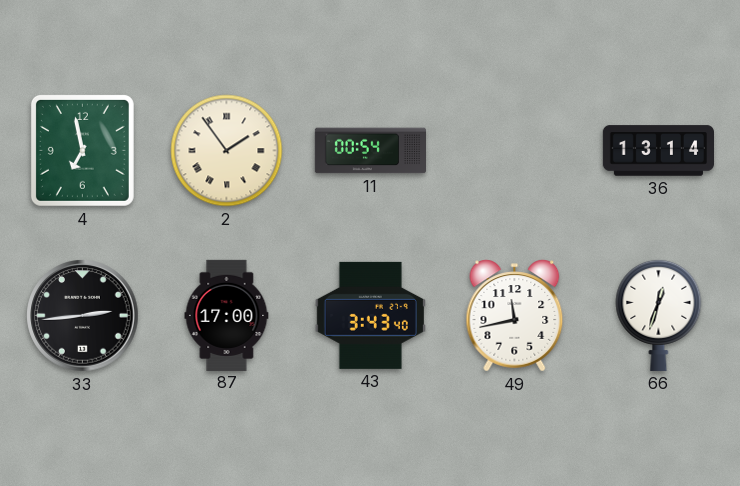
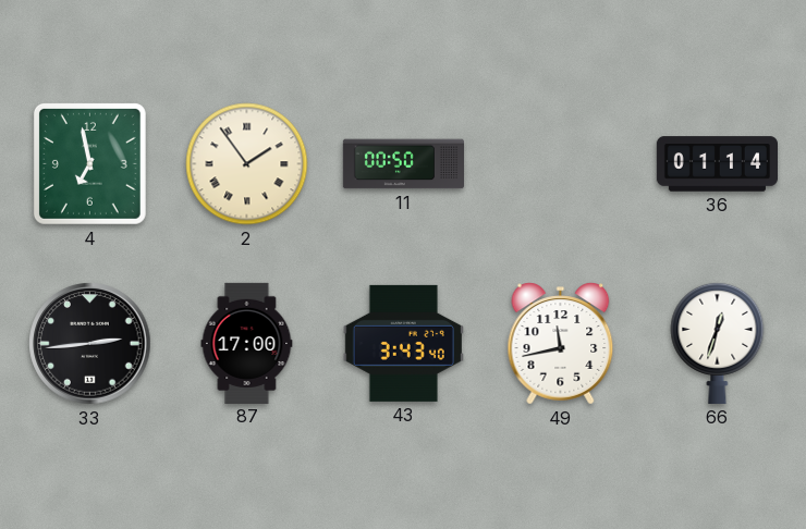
11: 00:54 -> 00:50
36: 13:14 -> 01:14
